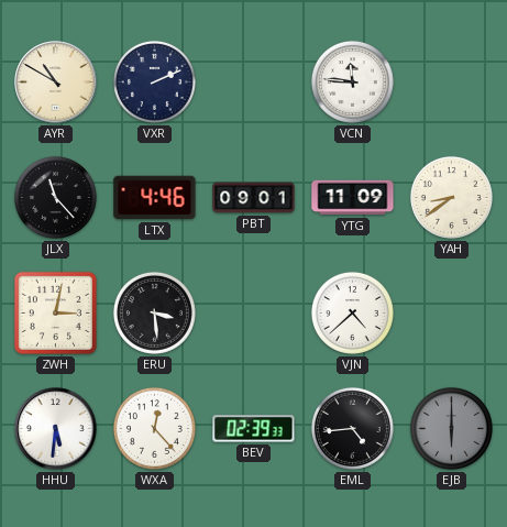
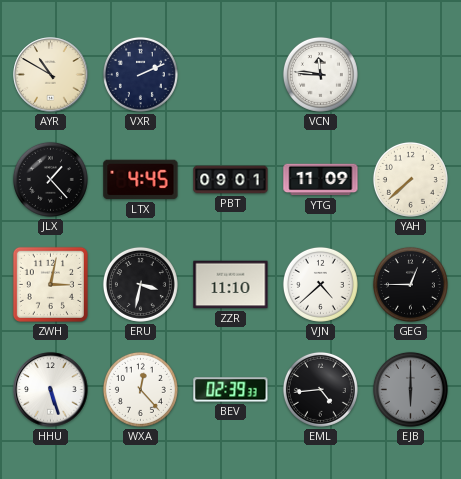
JLX: 11:23 -> 1:23
LTX: 4:46 -> 4:45
YAH: 8:39 -> 7:38
ERU: 3:29 -> 3:32
ZZR: none -> 11:10
GEG: none -> 12:45
HHU: 5:31 -> 5:27
